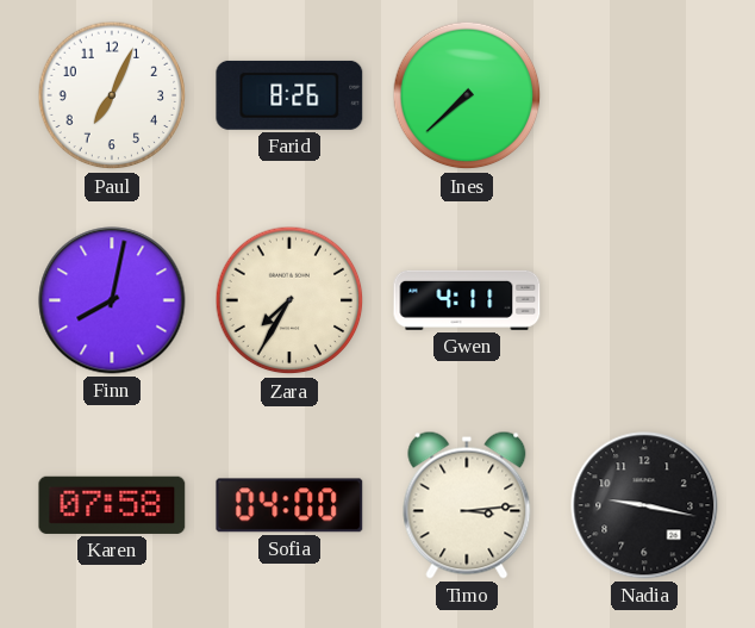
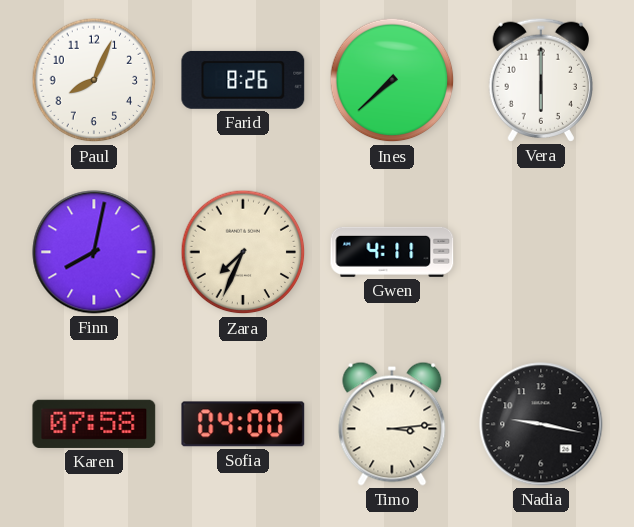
Paul: 7:04 -> 8:04
Vera: none -> 6:00
Zara: 7:35 -> 7:34
